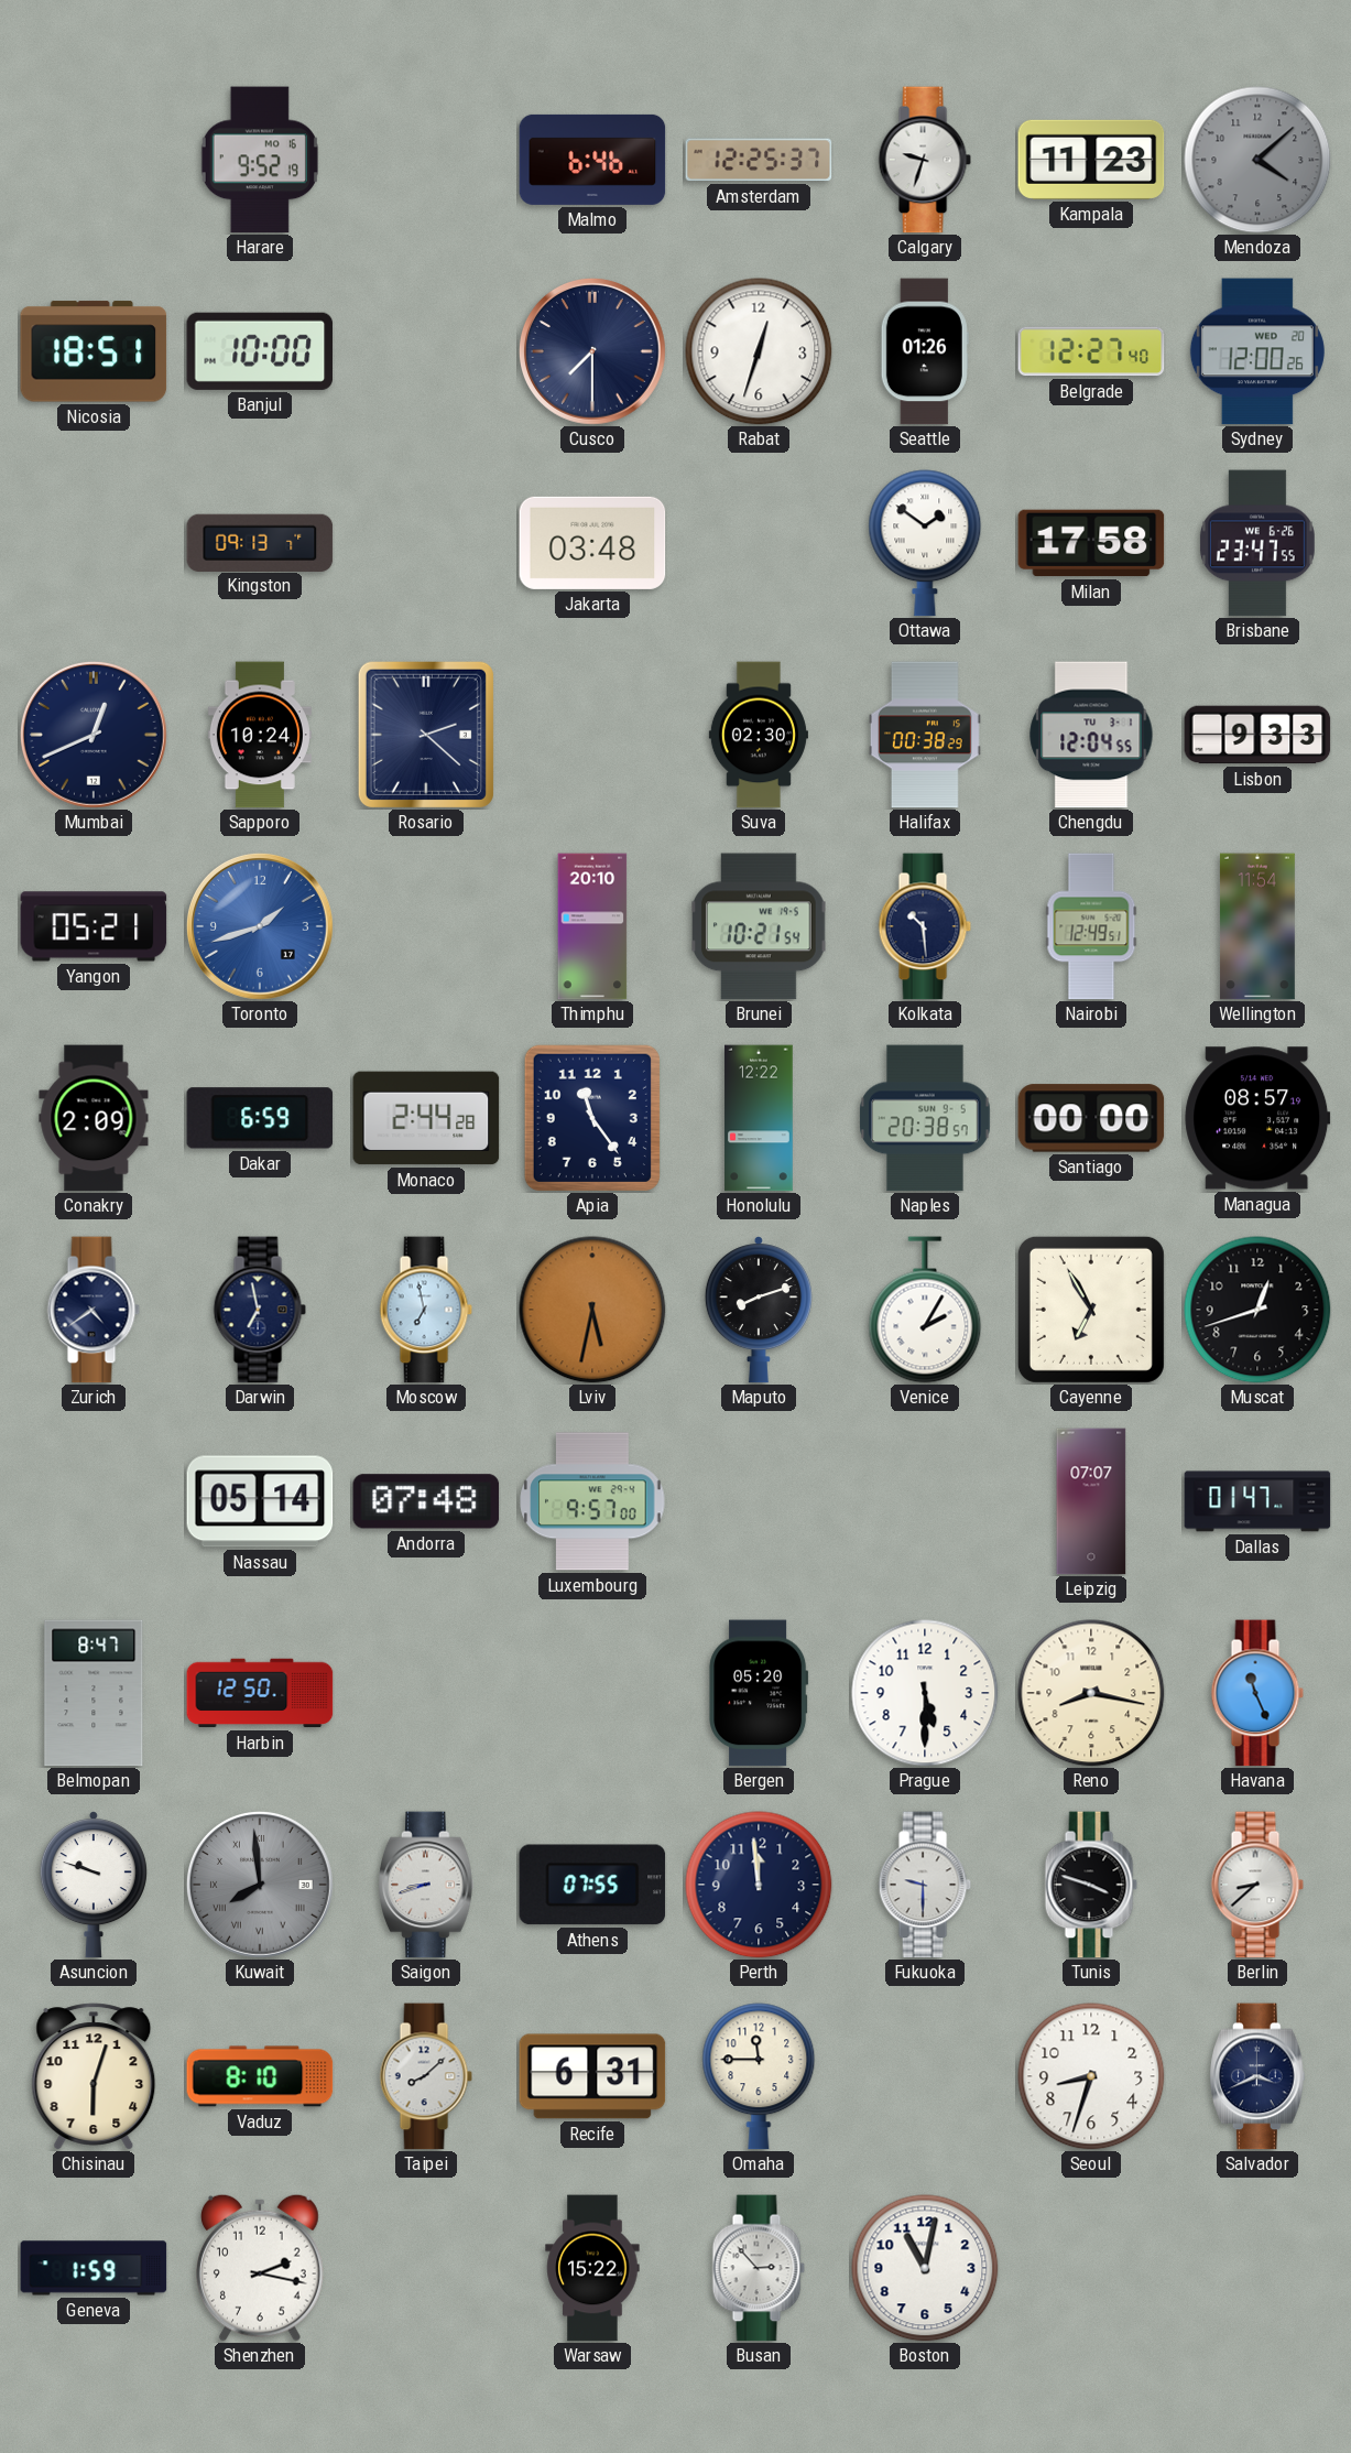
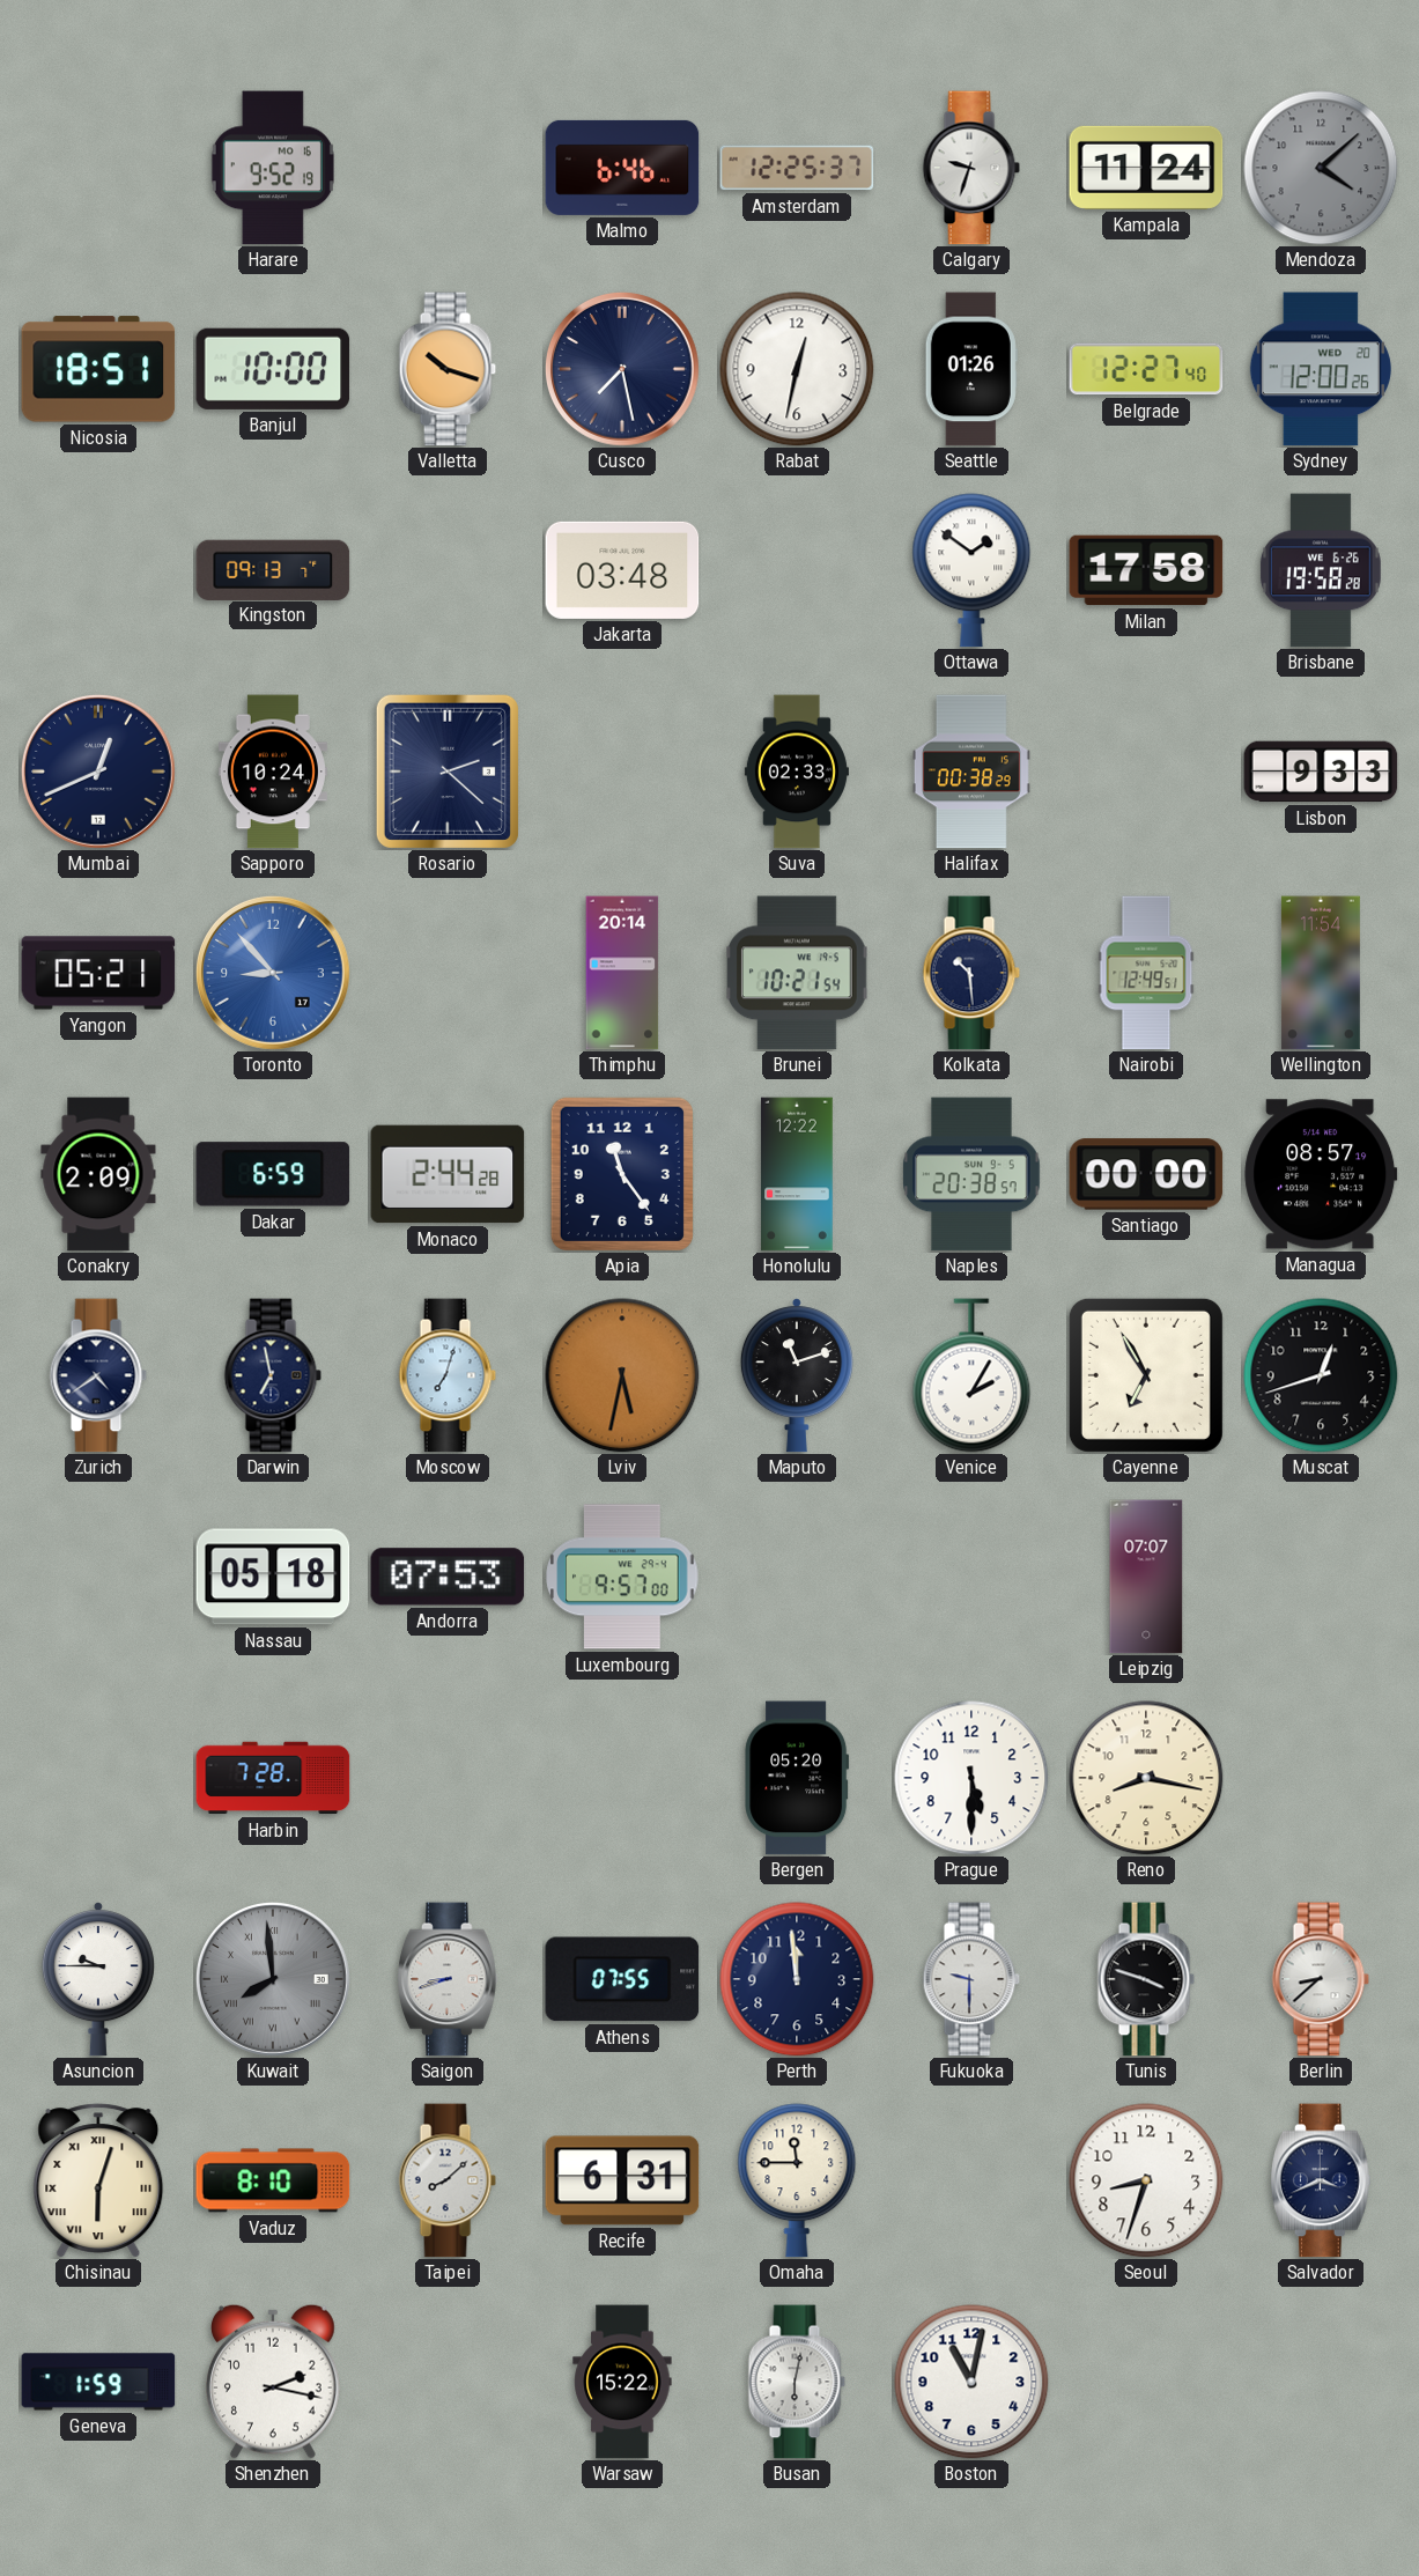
Kampala: 11:23 -> 11:24
Valletta: none -> 10:18
Cusco: 7:30 -> 7:28
Rabat: 12:33 -> 12:32
Brisbane: 23:47 -> 19:58
Suva: 02:30 -> 02:33
Chengdu: 12:04 -> none
Toronto: 1:42 -> 8:53
Thimphu: 20:10 -> 20:14
Moscow: 6:58 -> 7:03
Maputo: 8:12 -> 11:12
Nassau: 05:14 -> 05:18
Andorra: 07:48 -> 07:53
Dallas: 01:47 -> none
Belmopan: 8:47 -> none
Harbin: 12:50 -> 7:28
Havana: 11:26 -> none
Asuncion: 9:48 -> 9:45
Chisinau numerals: Arabic -> Roman
Busan: 2:53 -> 6:02
